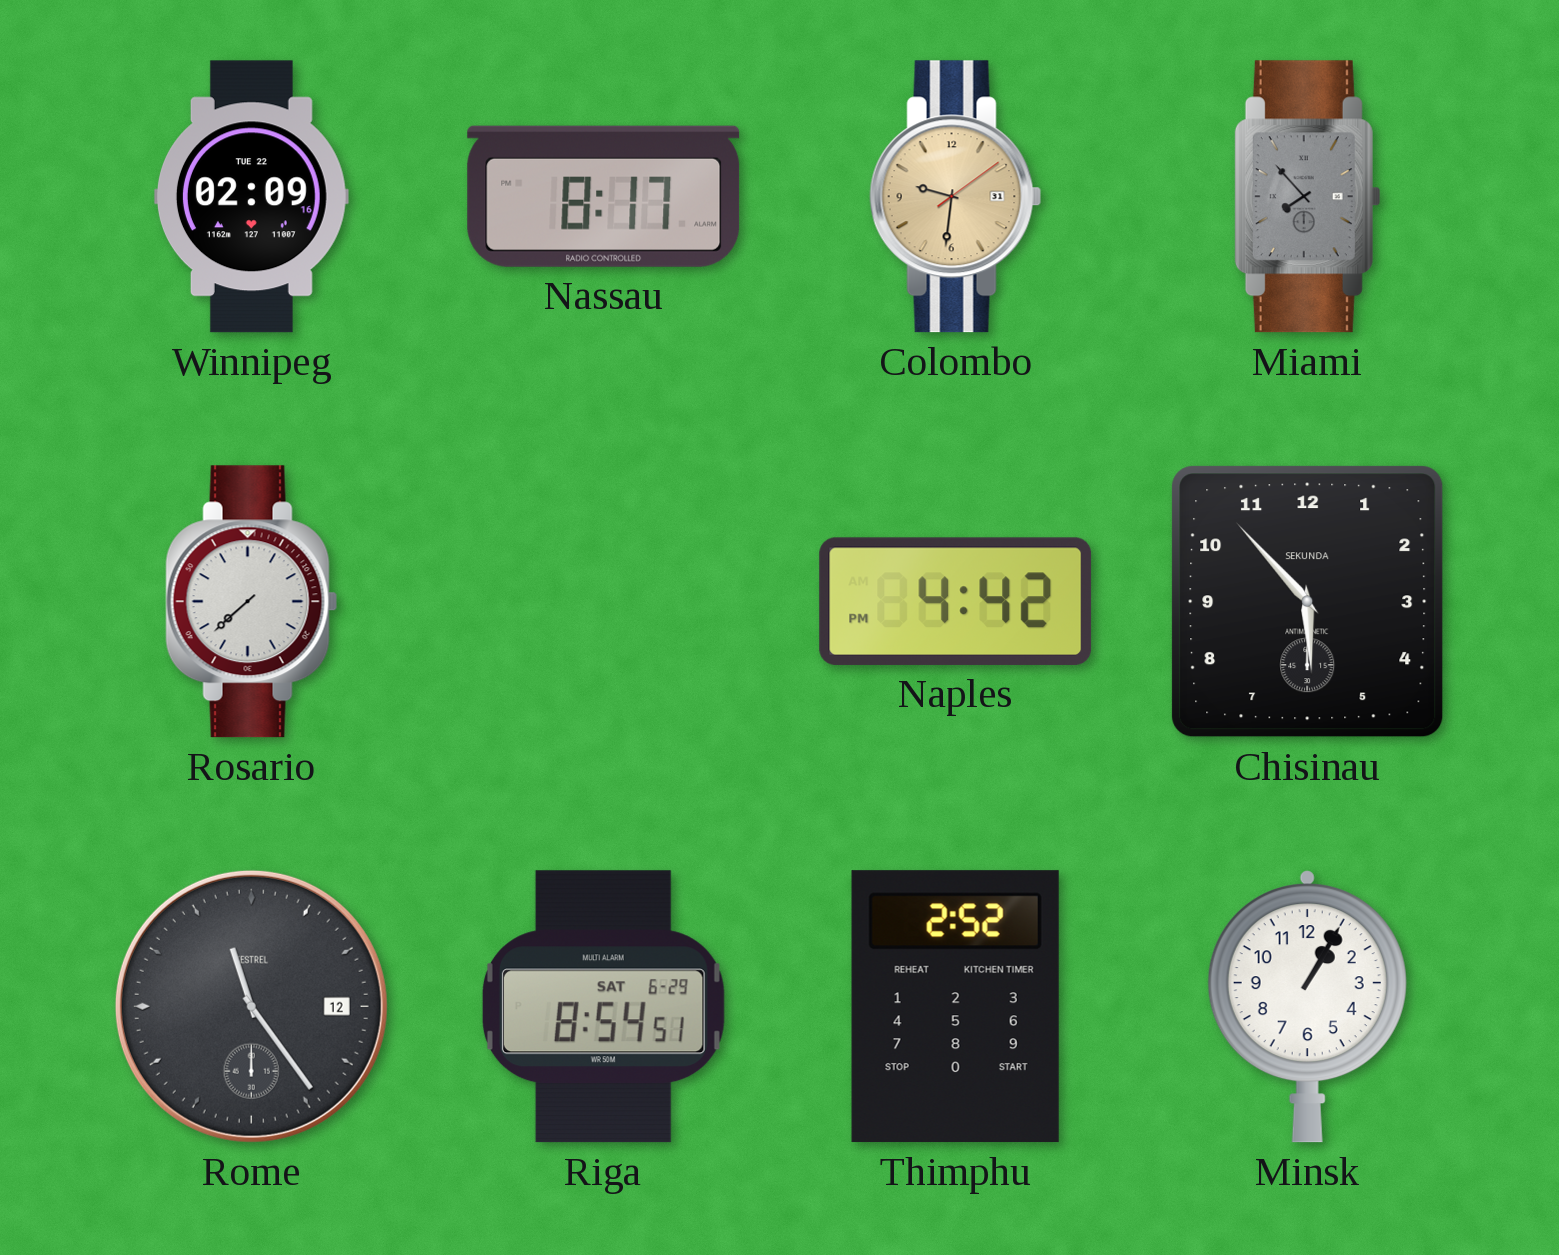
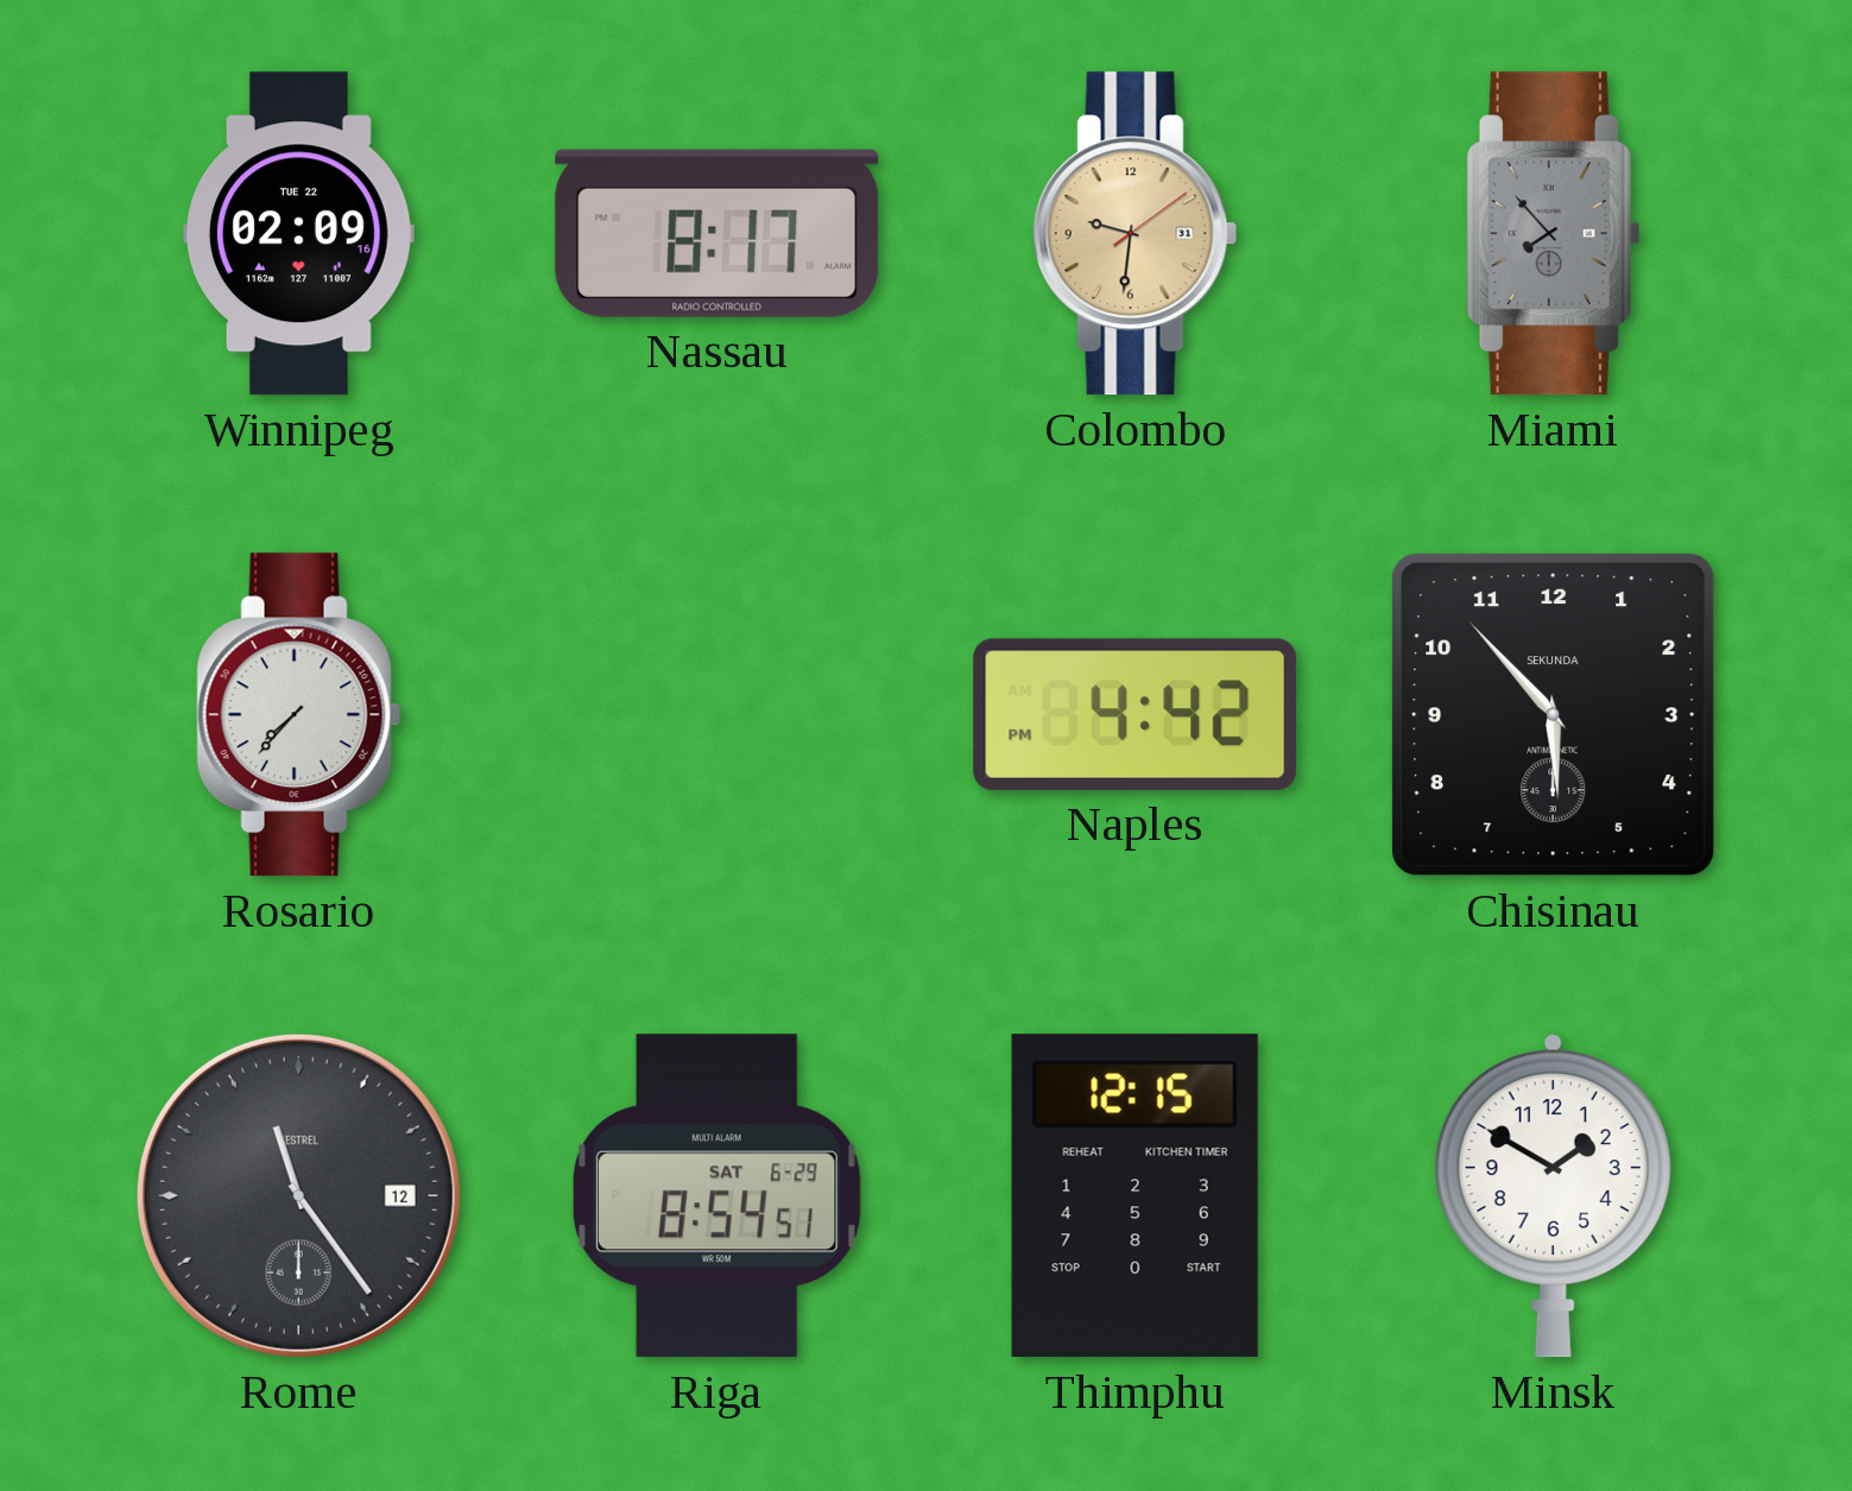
Rosario: 7:38 -> 7:37
Thimphu: 2:52 -> 12:15
Minsk: 1:05 -> 1:50
